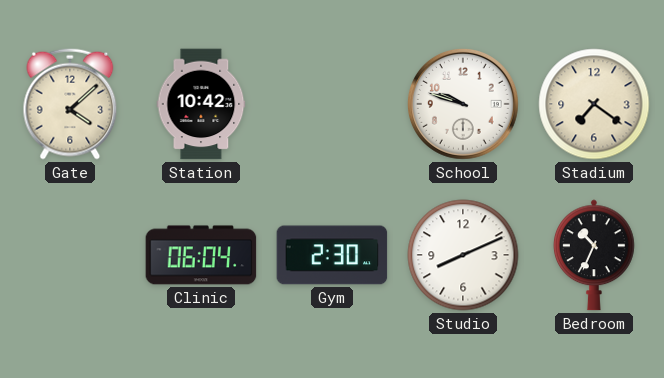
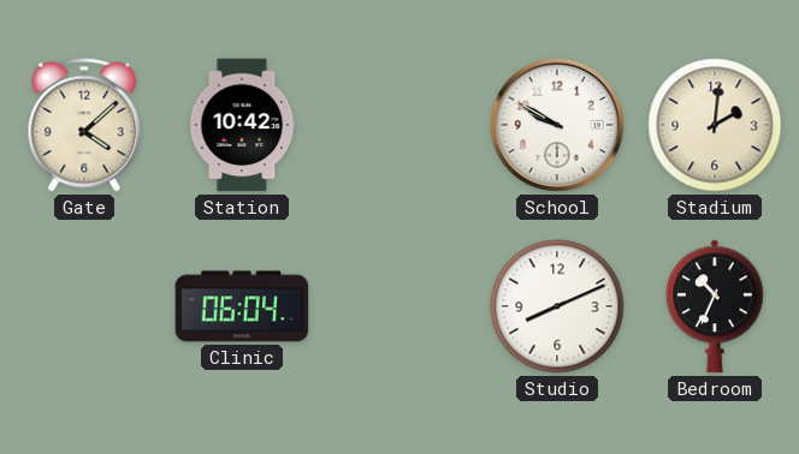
School: 9:48 -> 9:50
Stadium: 7:21 -> 2:01
Gym: 2:30 -> none
